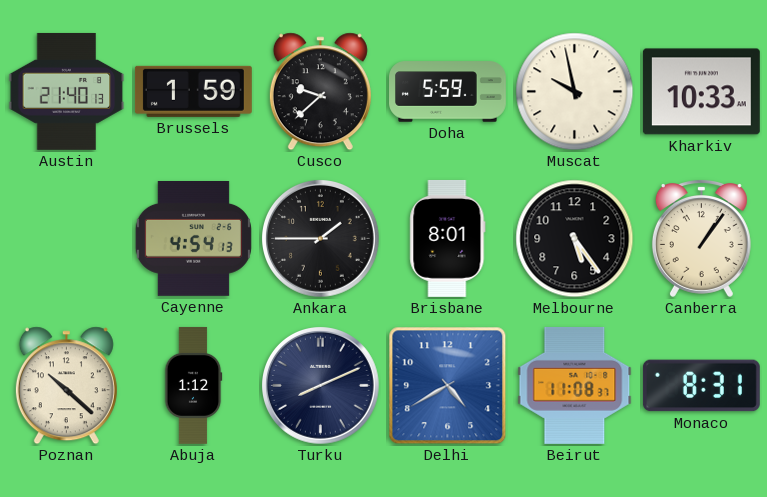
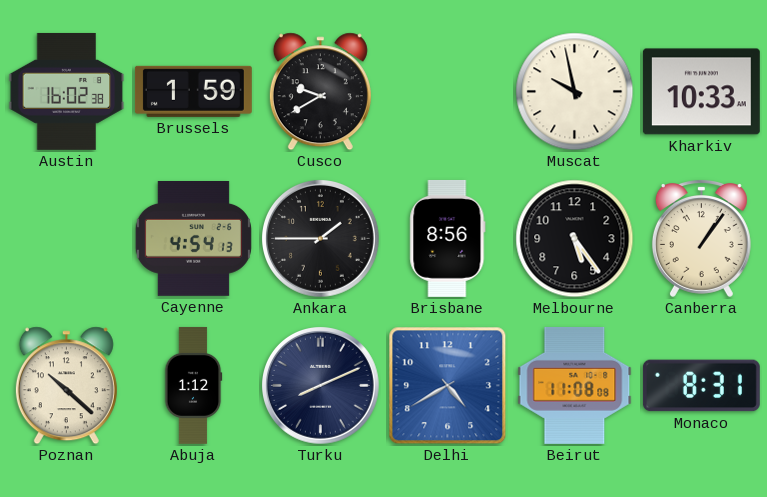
Austin: 21:40 -> 16:02
Cusco: 9:38 -> 9:40
Doha: 5:59 -> none
Brisbane: 8:01 -> 8:56
Beirut: 11:08:37 -> 11:08:08
